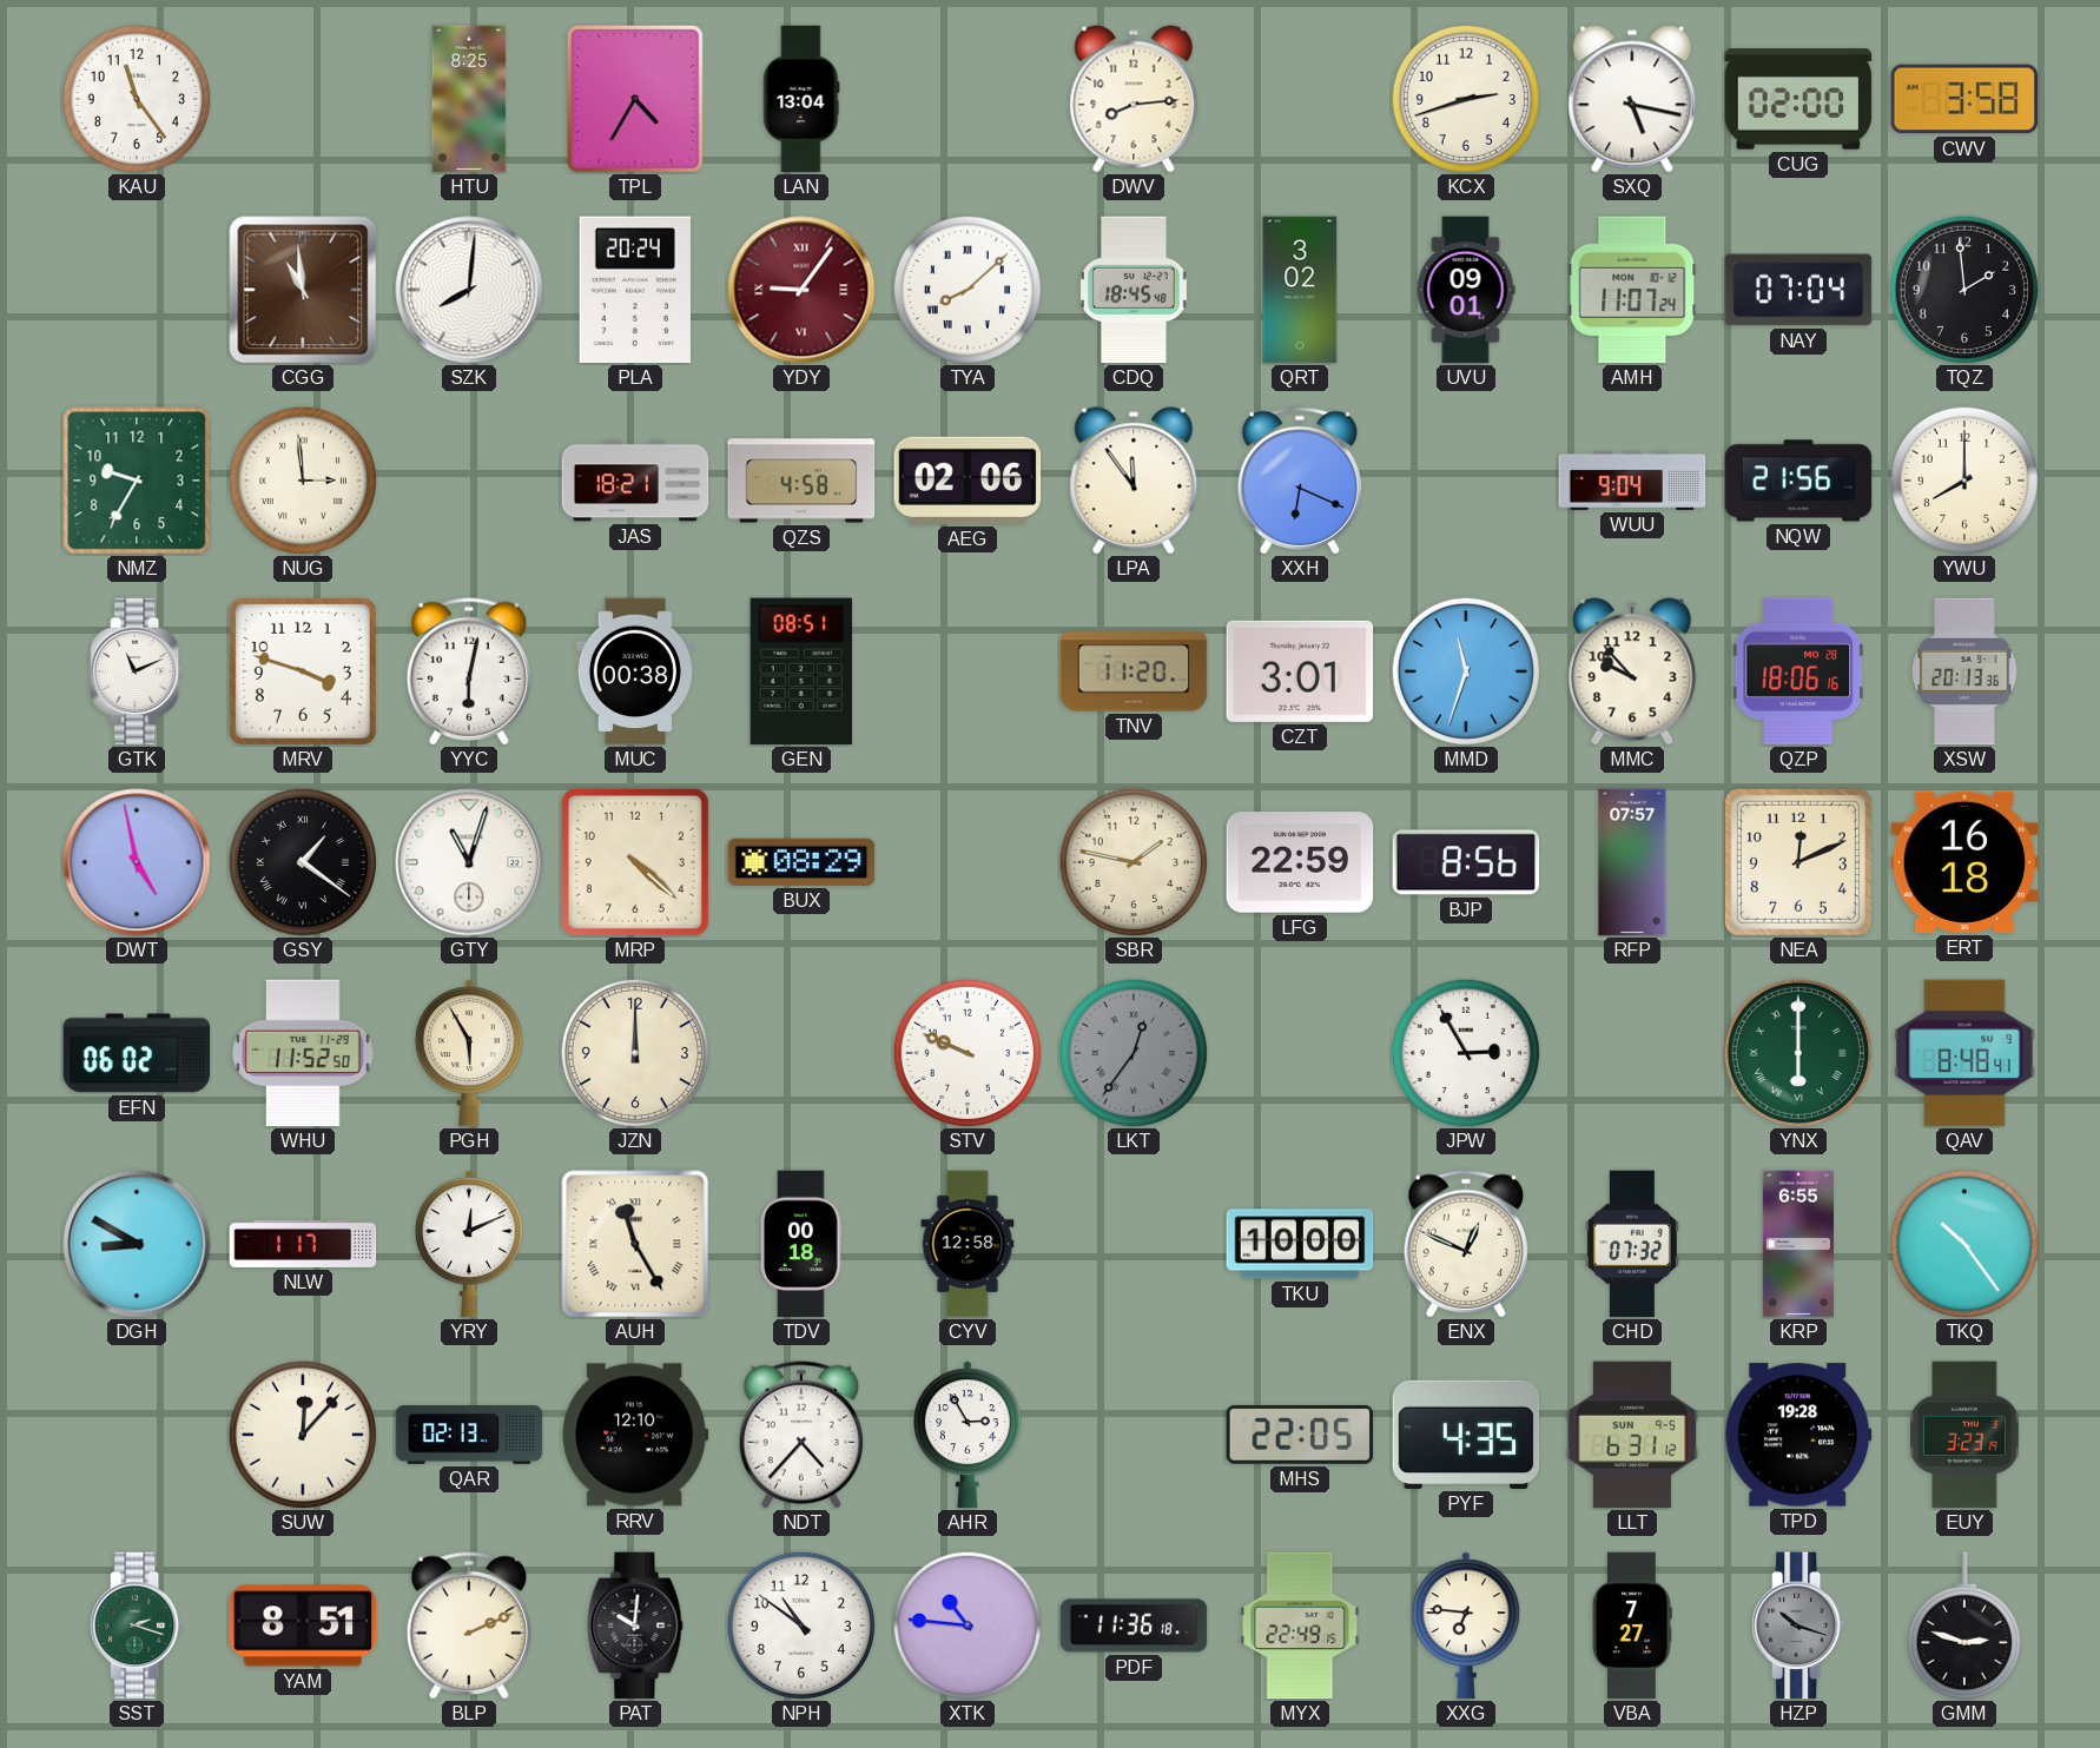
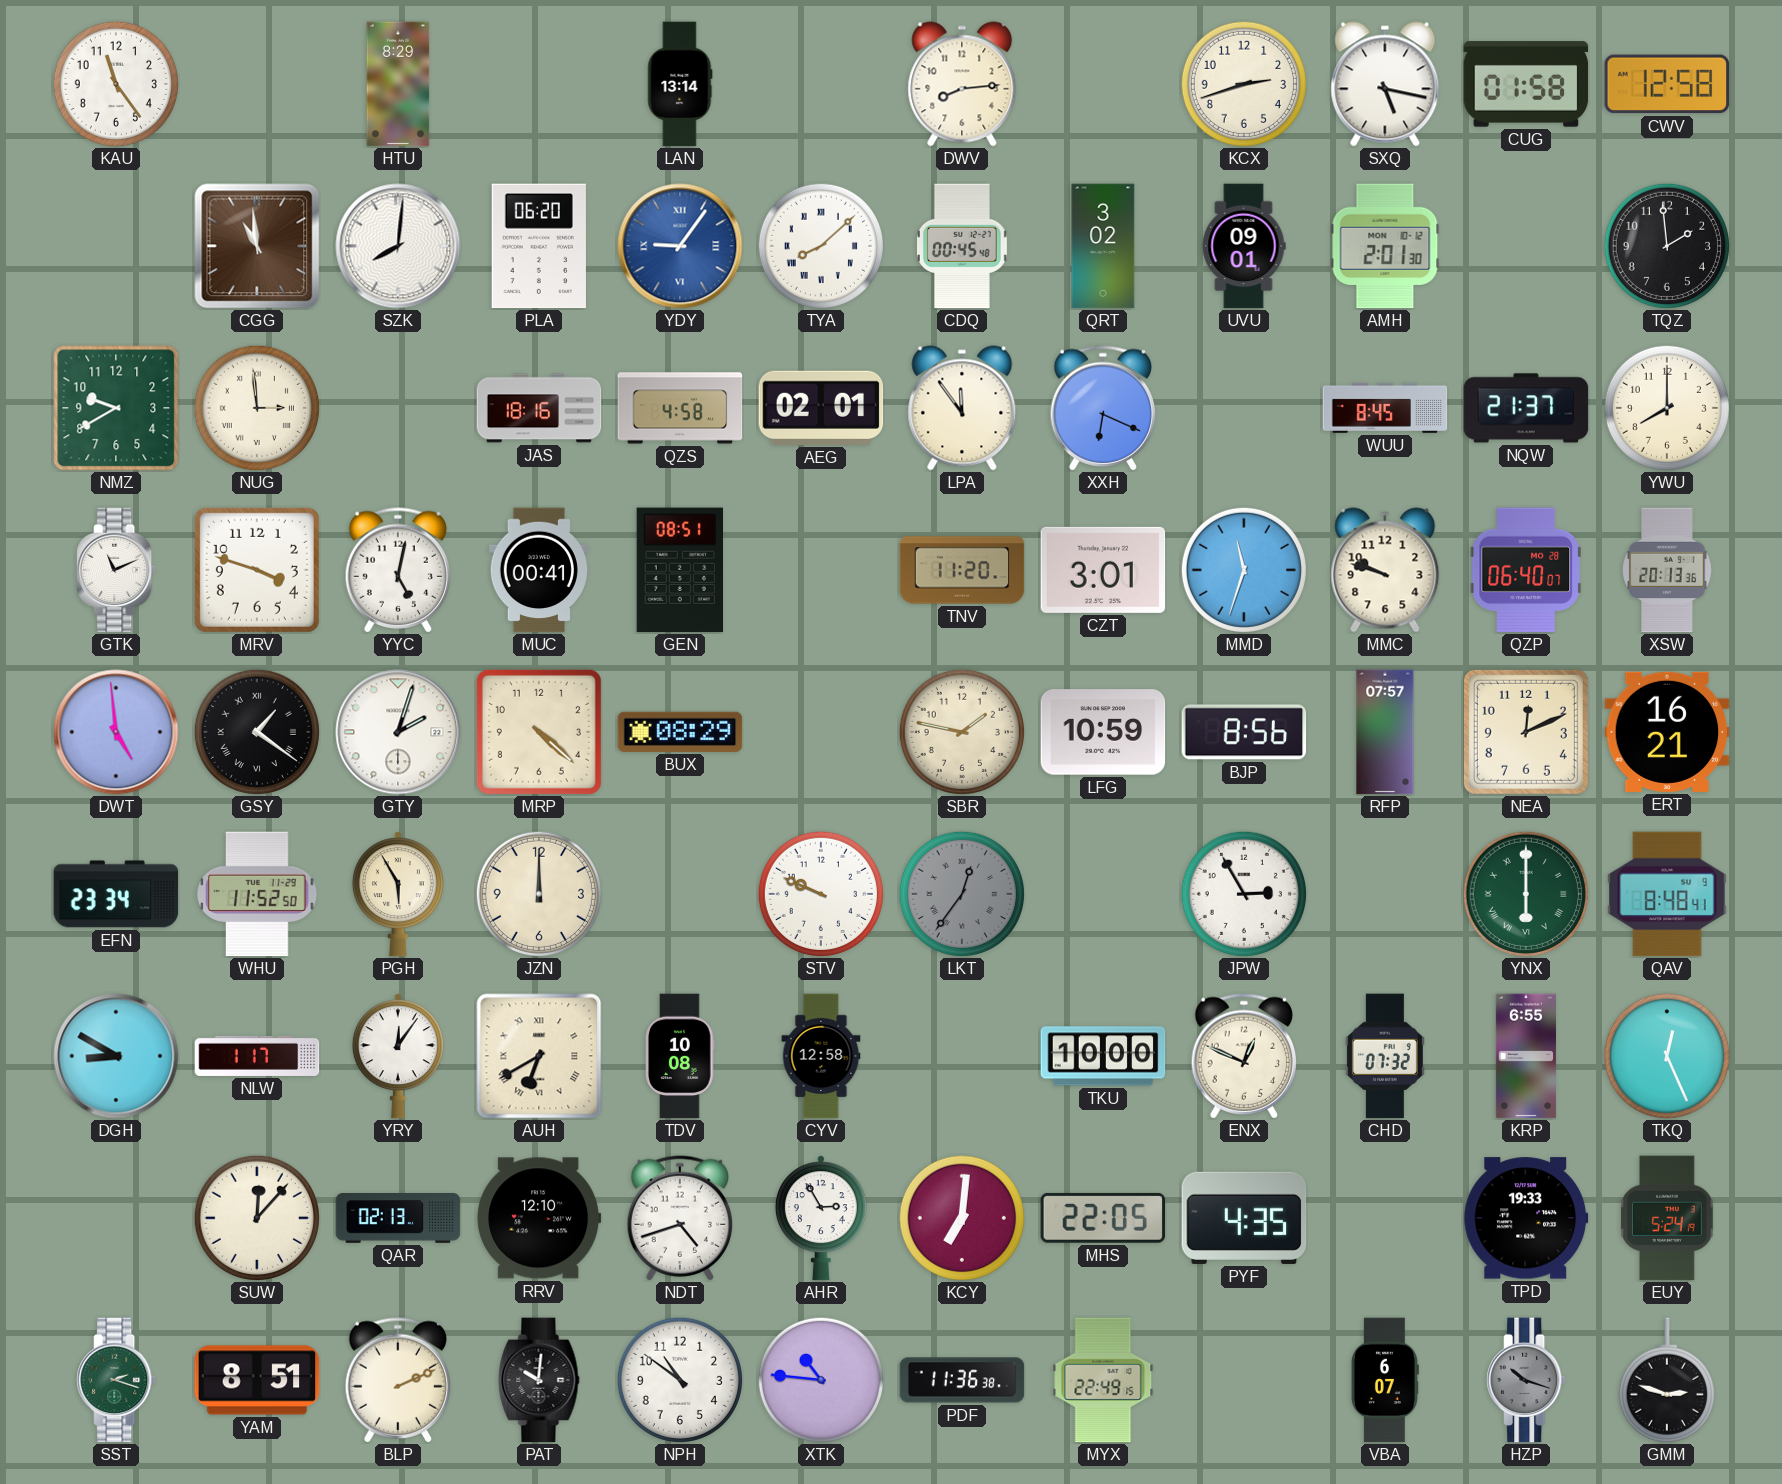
HTU: 8:25 -> 8:29
TPL: 4:35 -> none
LAN: 13:04 -> 13:14
CUG: 02:00 -> 01:58
CWV: 3:58 -> 12:58
PLA: 20:24 -> 06:20
YDY dial: burgundy -> blue
CDQ: 18:45 -> 00:45
AMH: 11:07 -> 2:01
NAY: 07:04 -> none
NMZ: 9:35 -> 9:40
JAS: 18:21 -> 18:16
AEG: 02:06 -> 02:01
WUU: 9:04 -> 8:45
NQW: 21:56 -> 21:37
YYC: 6:02 -> 5:02
MUC: 00:38 -> 00:41
MMC: 9:53 -> 9:48
QZP: 18:06 -> 06:40
DWT: 4:58 -> 4:59
GTY: 11:03 -> 2:03
LFG: 22:59 -> 10:59
ERT: 16:18 -> 16:21
EFN: 06:02 -> 23:34
YRY: 12:11 -> 12:06
AUH: 11:25 -> 6:40
TDV: 00:18 -> 10:08
TKQ: 10:24 -> 12:26
NDT: 4:37 -> 4:42
KCY: none -> 7:01
LLT: 6:31 -> none
TPD: 19:28 -> 19:33
EUY: 3:23 -> 5:24
PDF: 11:36:18 -> 11:36:38
XXG: 6:46 -> none
VBA: 7:27 -> 6:07
